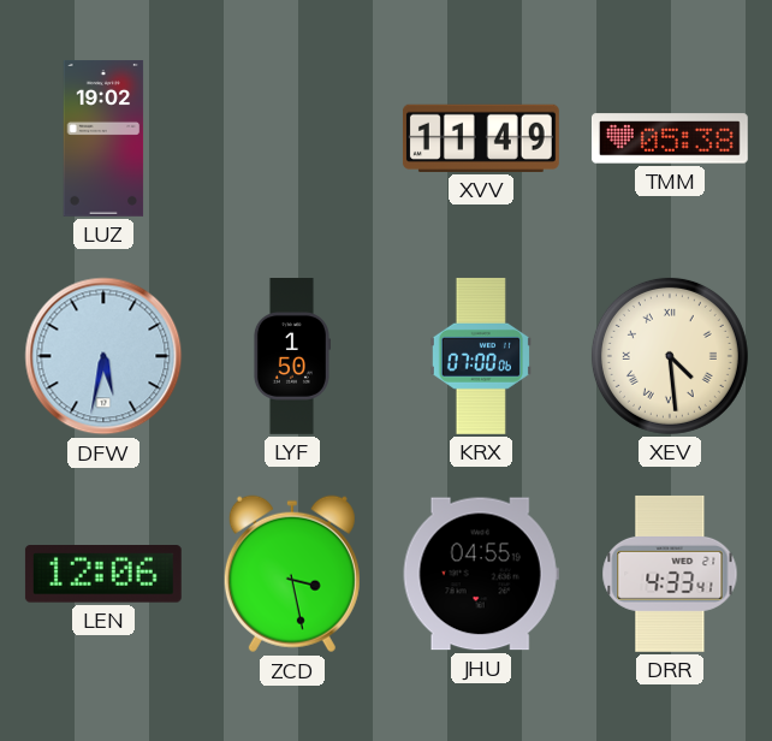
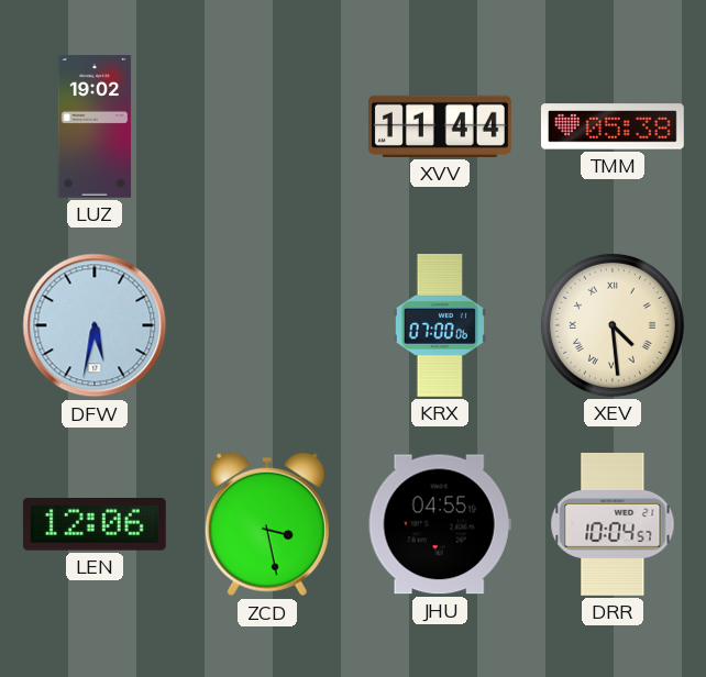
XVV: 11:49 -> 11:44
LYF: 1:50 -> none
DRR: 4:33 -> 10:04
